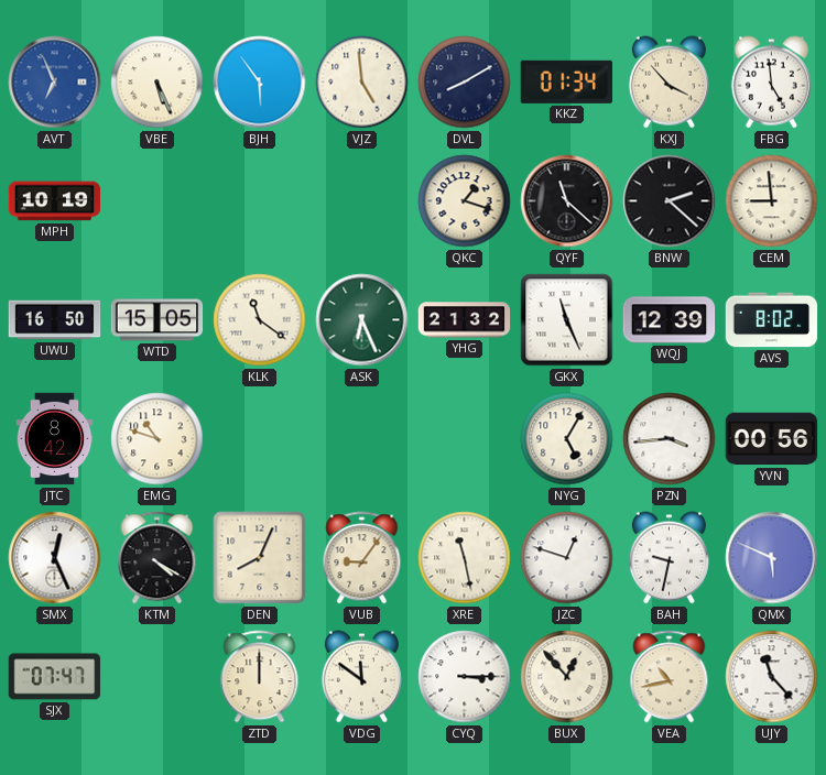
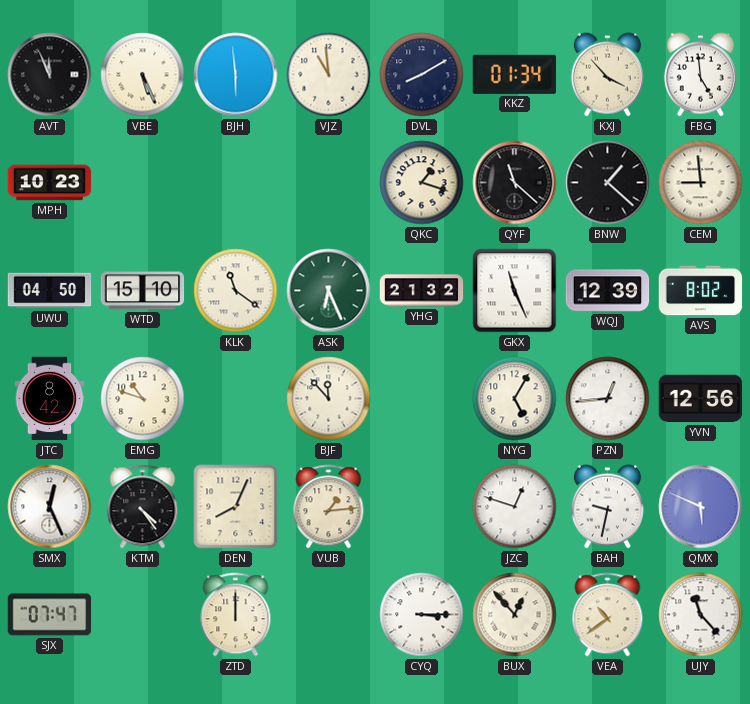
AVT: 6:56 -> 11:56
AVT dial: blue -> black
BJH: 5:54 -> 5:59
VJZ: 4:59 -> 10:59
MPH: 10:19 -> 10:23
BNW: 2:22 -> 1:22
UWU: 16:50 -> 04:50
WTD: 15:05 -> 15:10
BJF: none -> 11:53
PZN: 3:44 -> 12:44
YVN: 00:56 -> 12:56
KTM: 4:20 -> 4:24
VUB: 9:06 -> 1:14
XRE: 11:28 -> none
VDG: 11:51 -> none
VEA: 10:43 -> 10:39
